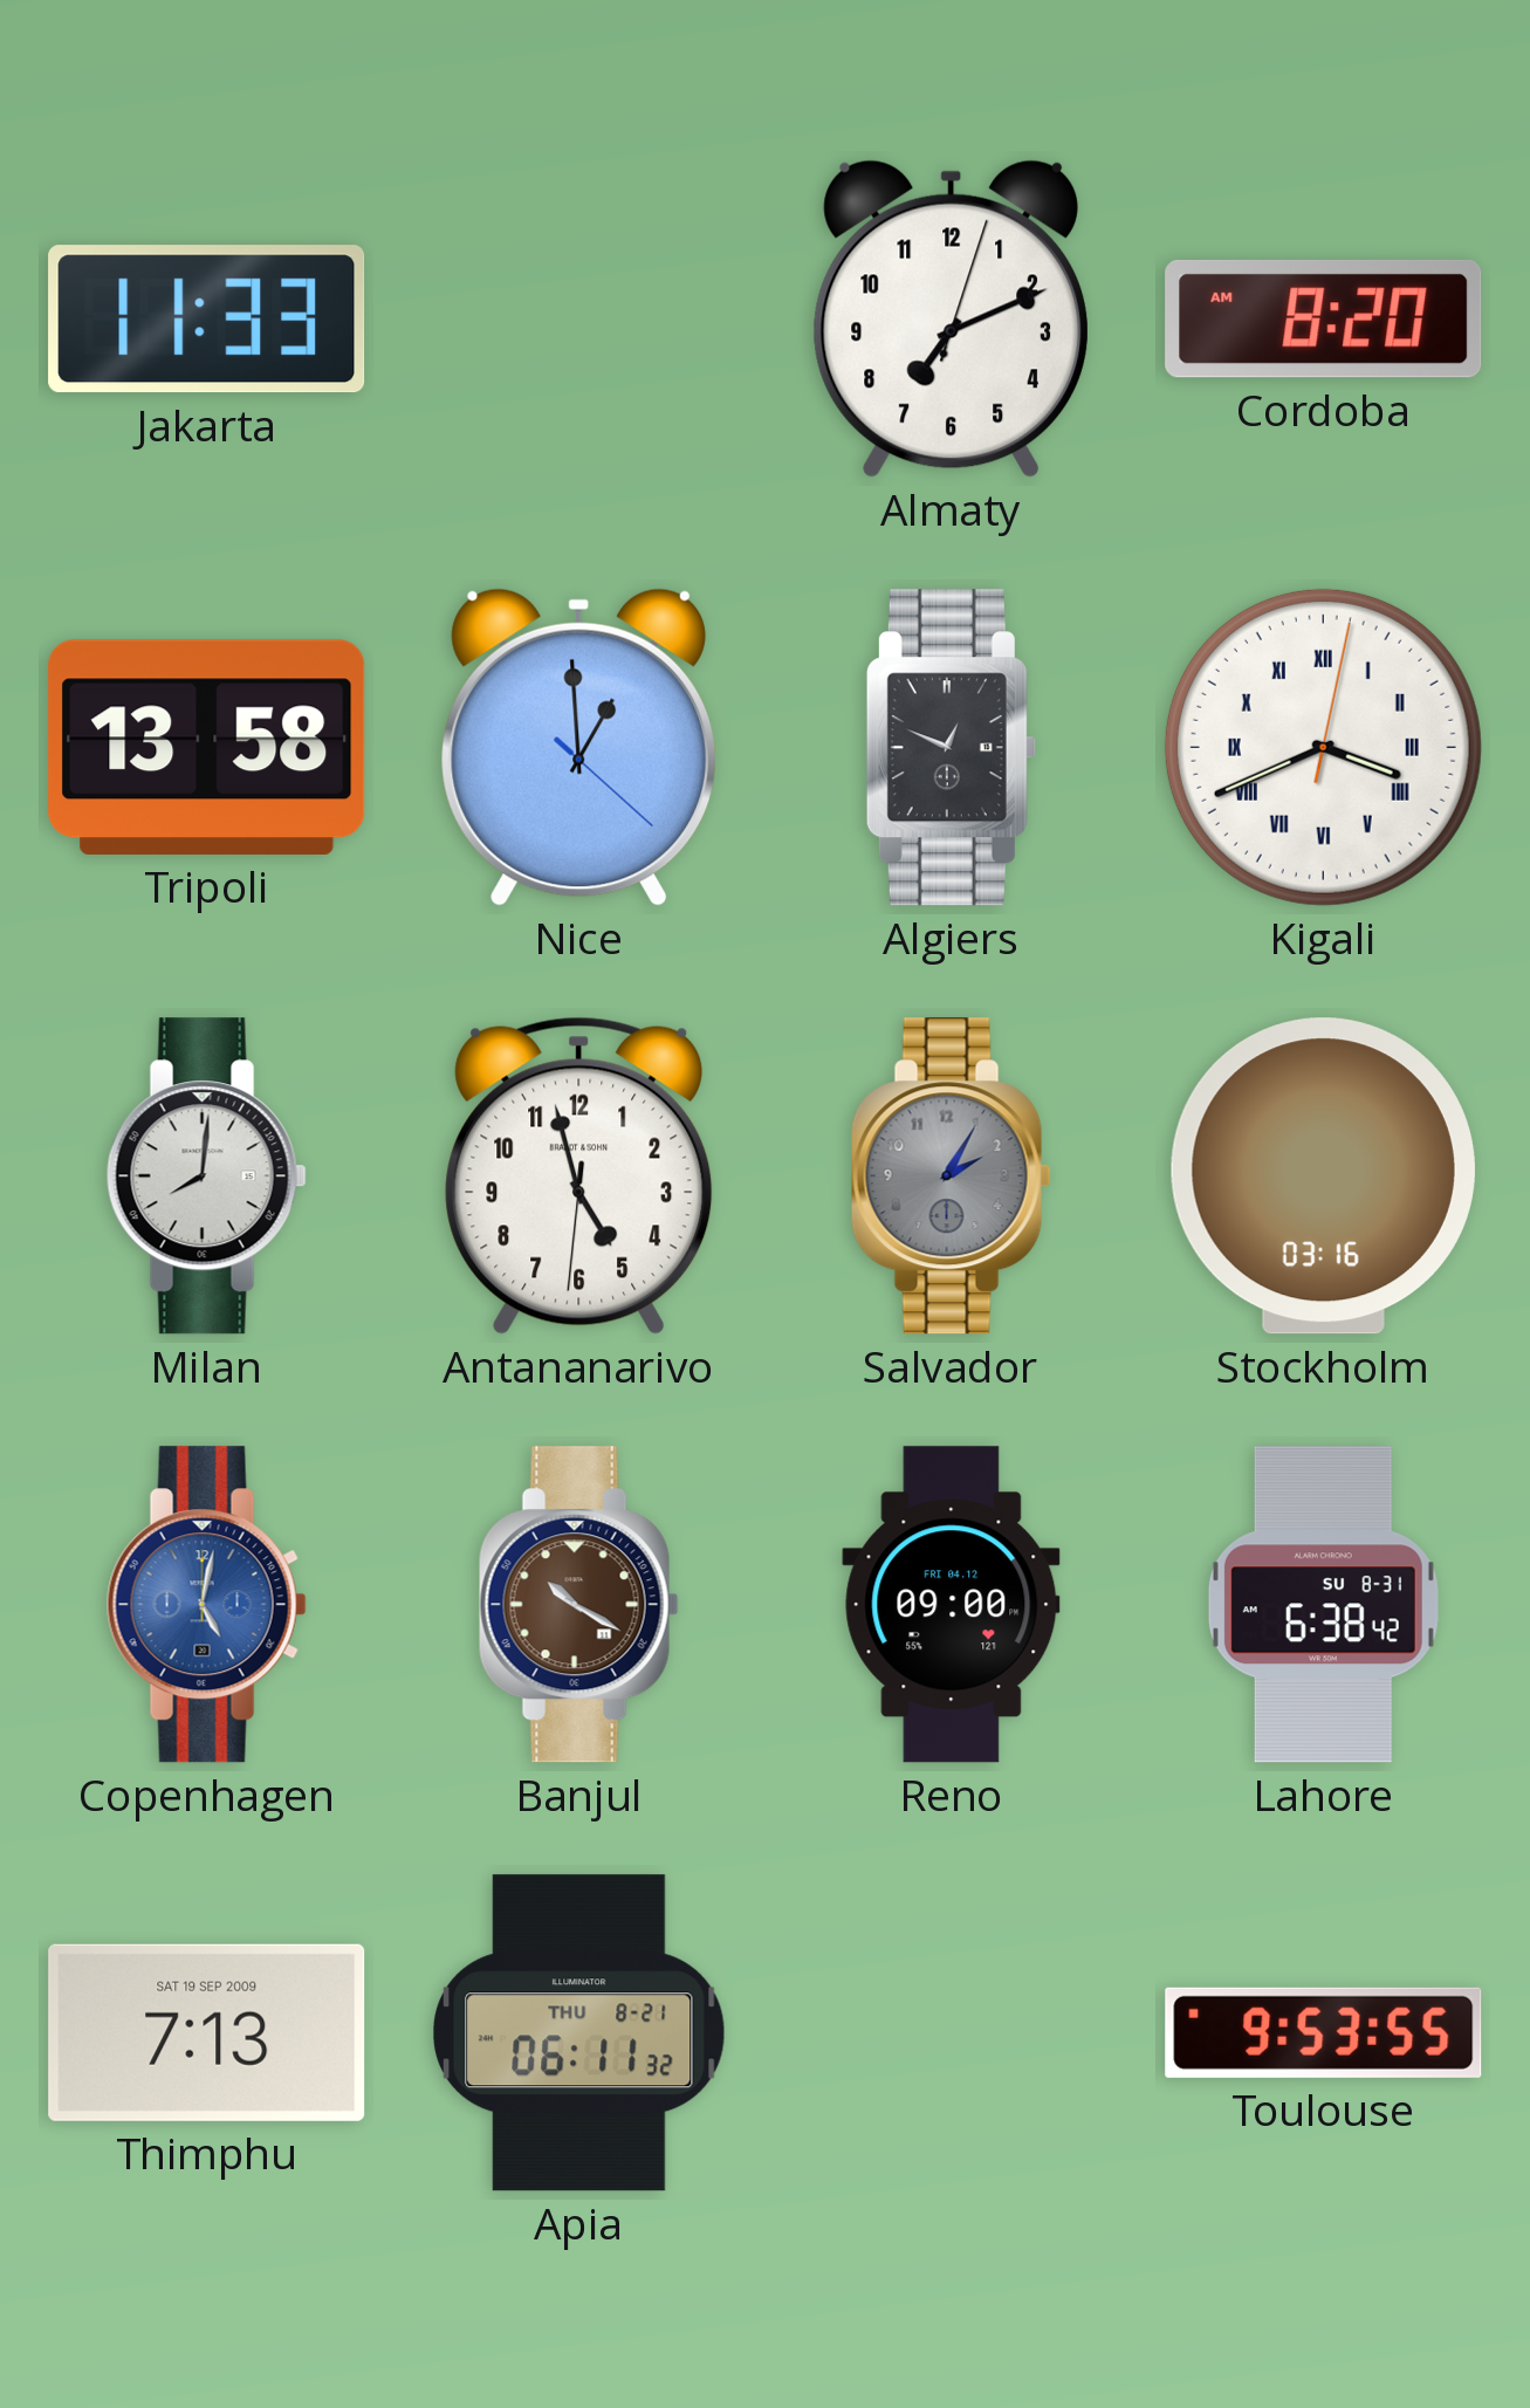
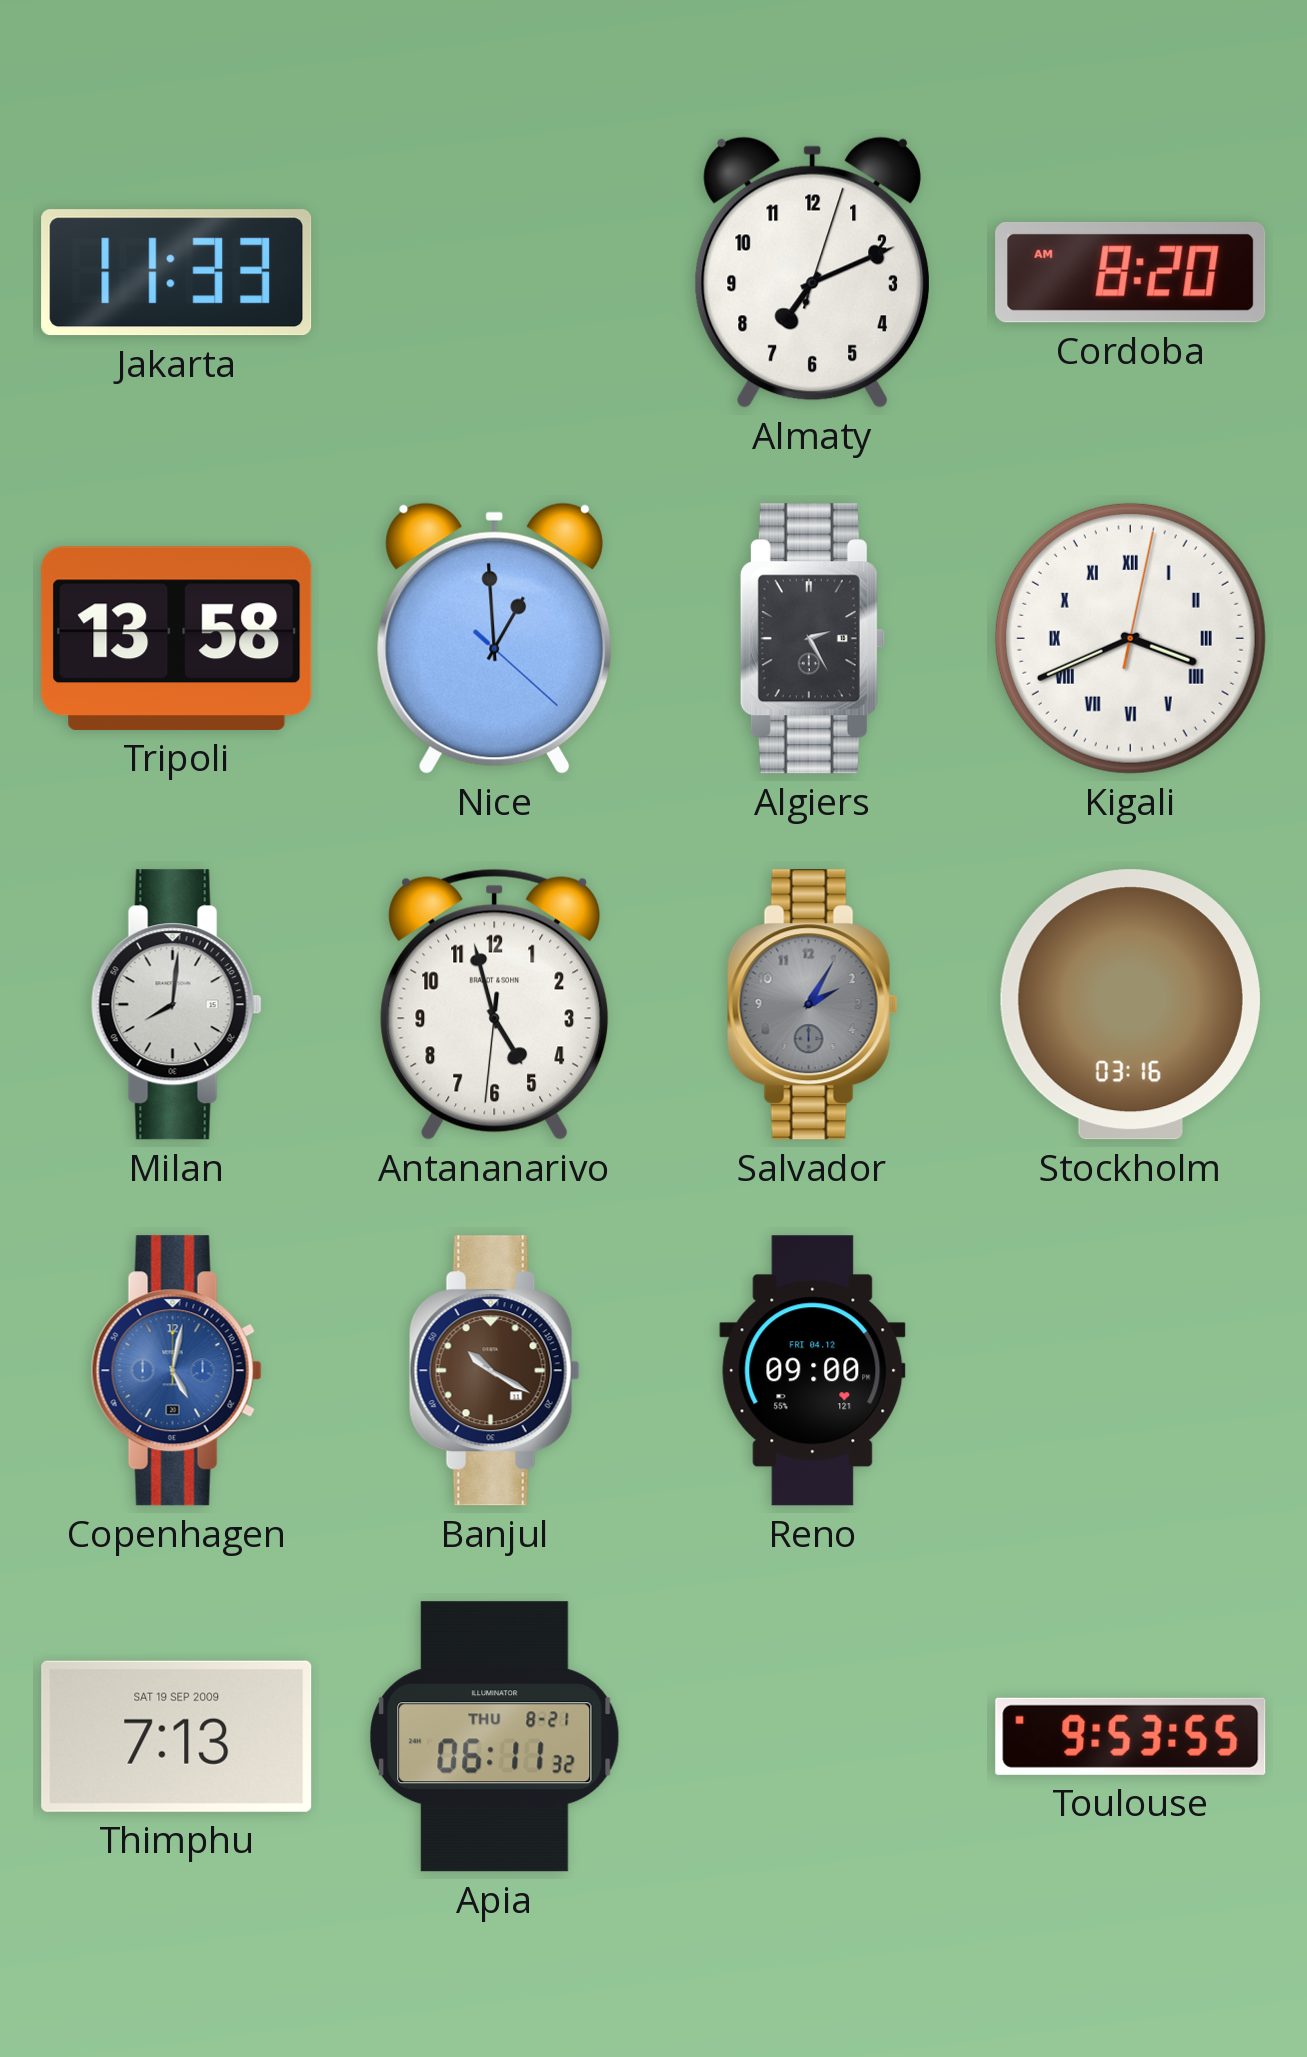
Algiers: 12:49 -> 2:25
Lahore: 6:38 -> none
